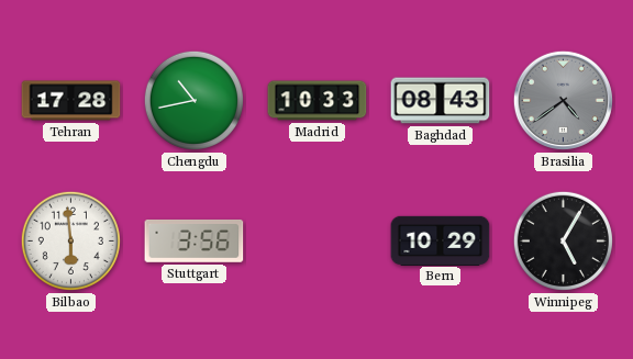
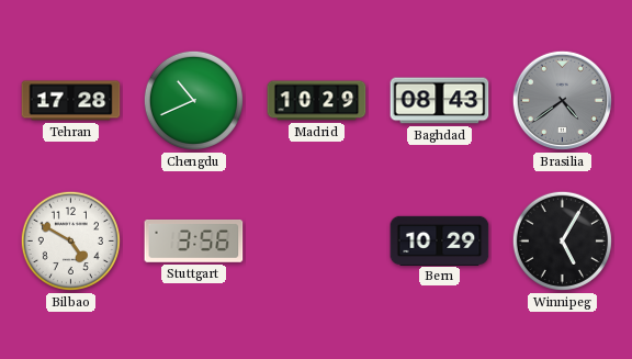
Chengdu: 10:43 -> 10:41
Madrid: 10:33 -> 10:29
Bilbao: 5:59 -> 4:50
